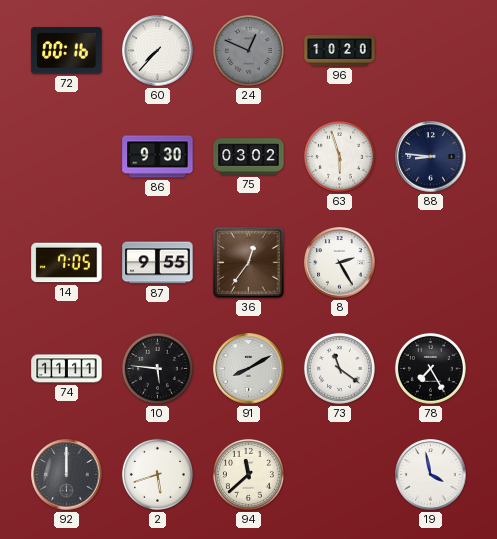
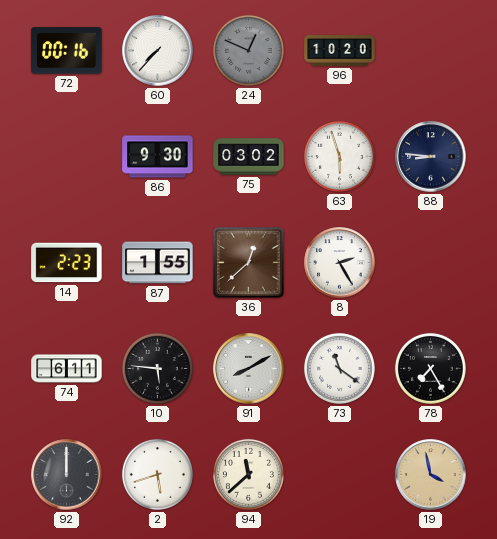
14: 7:05 -> 2:23
87: 9:55 -> 1:55
36: 12:36 -> 12:38
74: 11:11 -> 6:11
19 dial: white -> champagne
